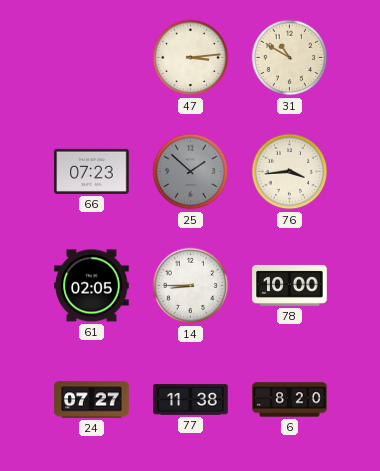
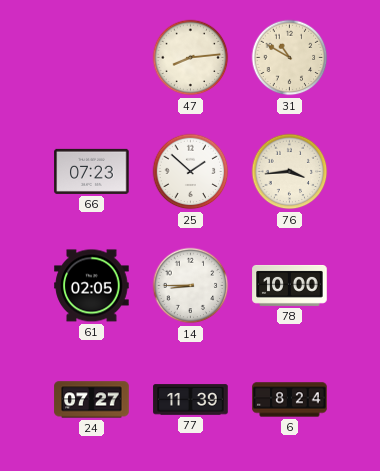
47: 3:14 -> 8:14
25 dial: grey -> white
77: 11:38 -> 11:39
6: 8:20 -> 8:24
